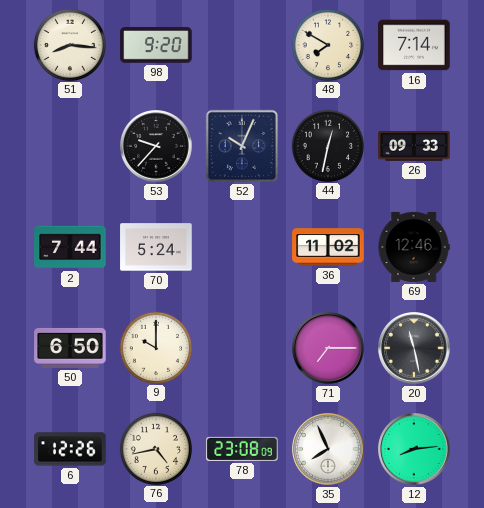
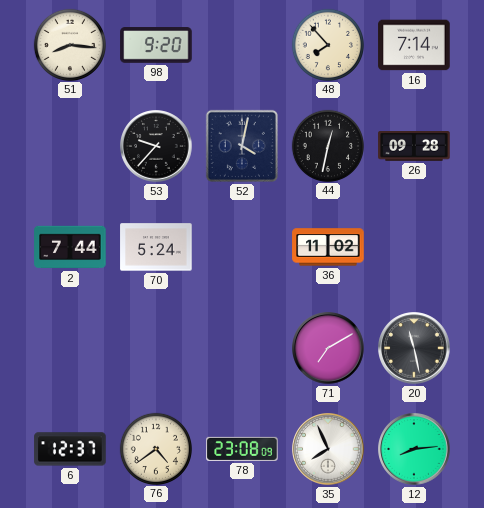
48: 7:50 -> 7:53
52: 10:04 -> 4:02
26: 09:33 -> 09:28
69: 12:46 -> none
50: 6:50 -> none
9: 10:00 -> none
71: 7:15 -> 7:10
6: 12:26 -> 12:37
76: 4:43 -> 4:39
